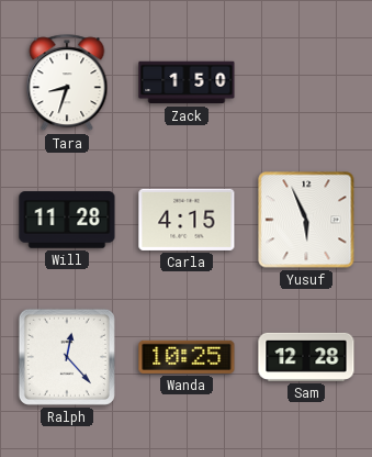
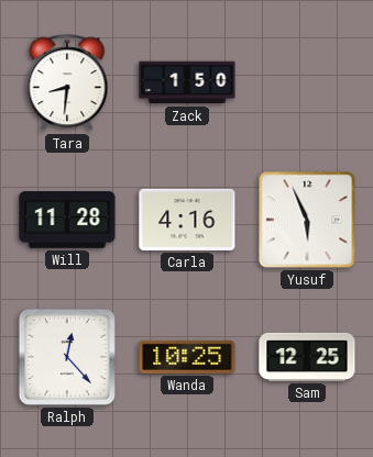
Tara: 8:33 -> 8:31
Carla: 4:15 -> 4:16
Sam: 12:28 -> 12:25
